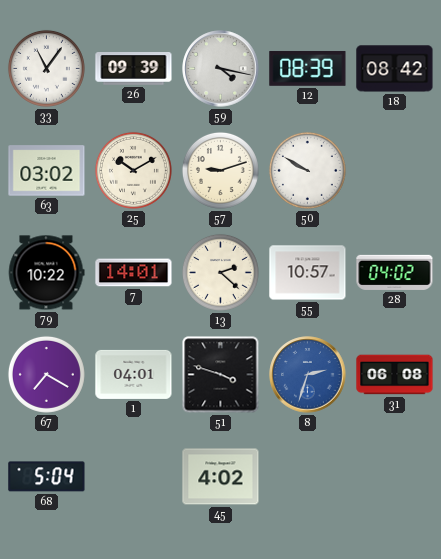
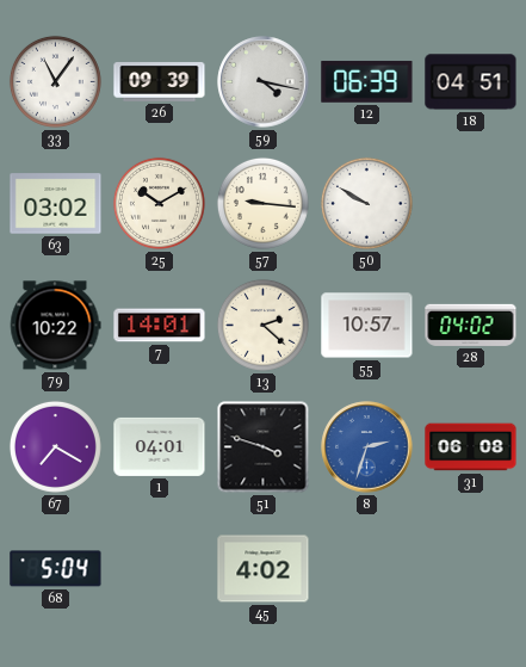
12: 08:39 -> 06:39
18: 08:42 -> 04:51
57: 9:12 -> 9:16
